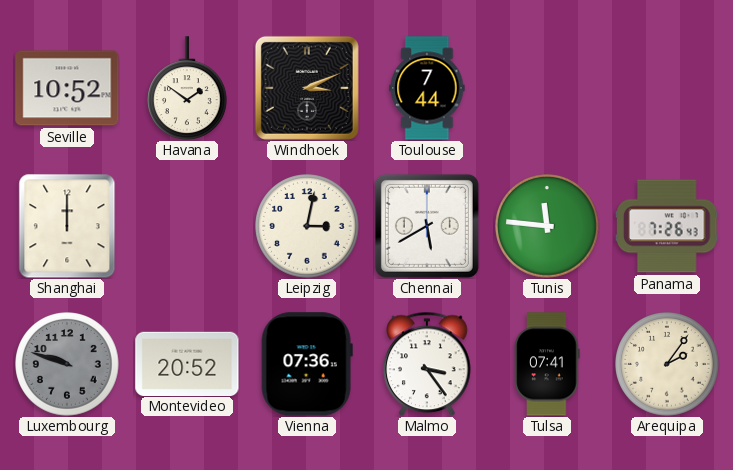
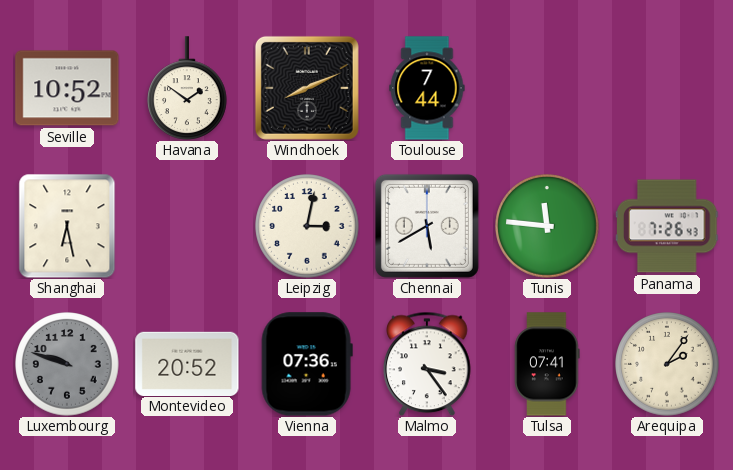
Windhoek: 3:11 -> 8:11
Shanghai: 12:00 -> 6:28
